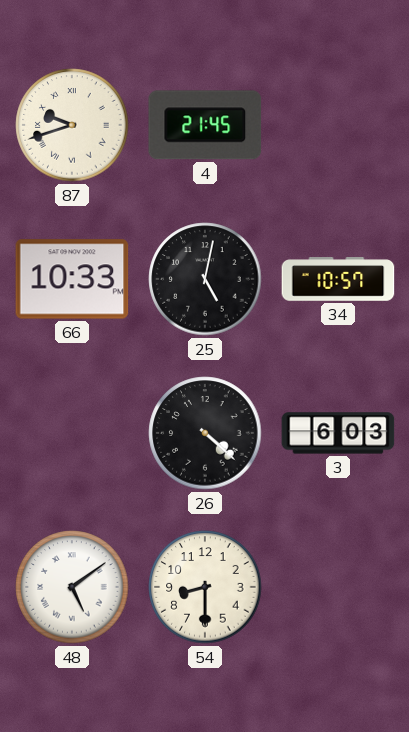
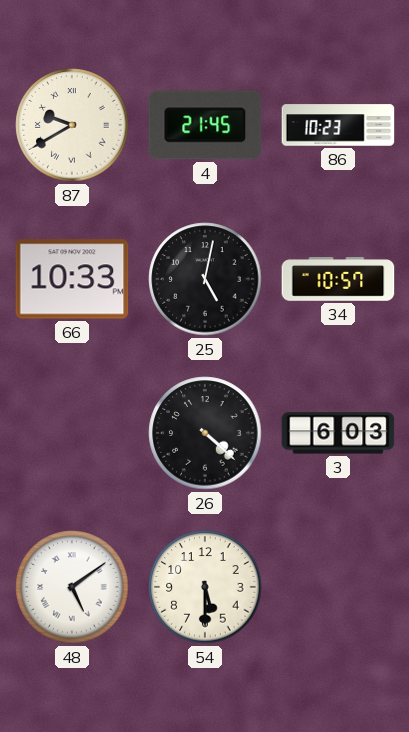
87: 9:42 -> 9:40
86: none -> 10:23
54: 8:30 -> 5:30
